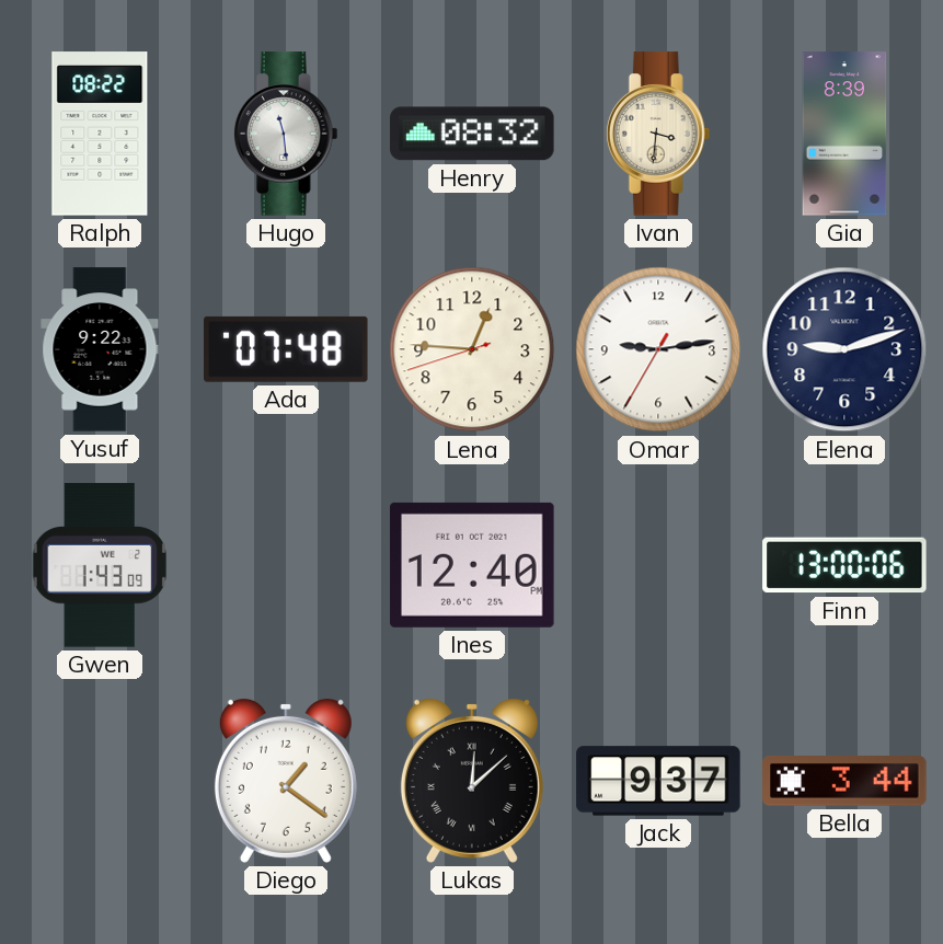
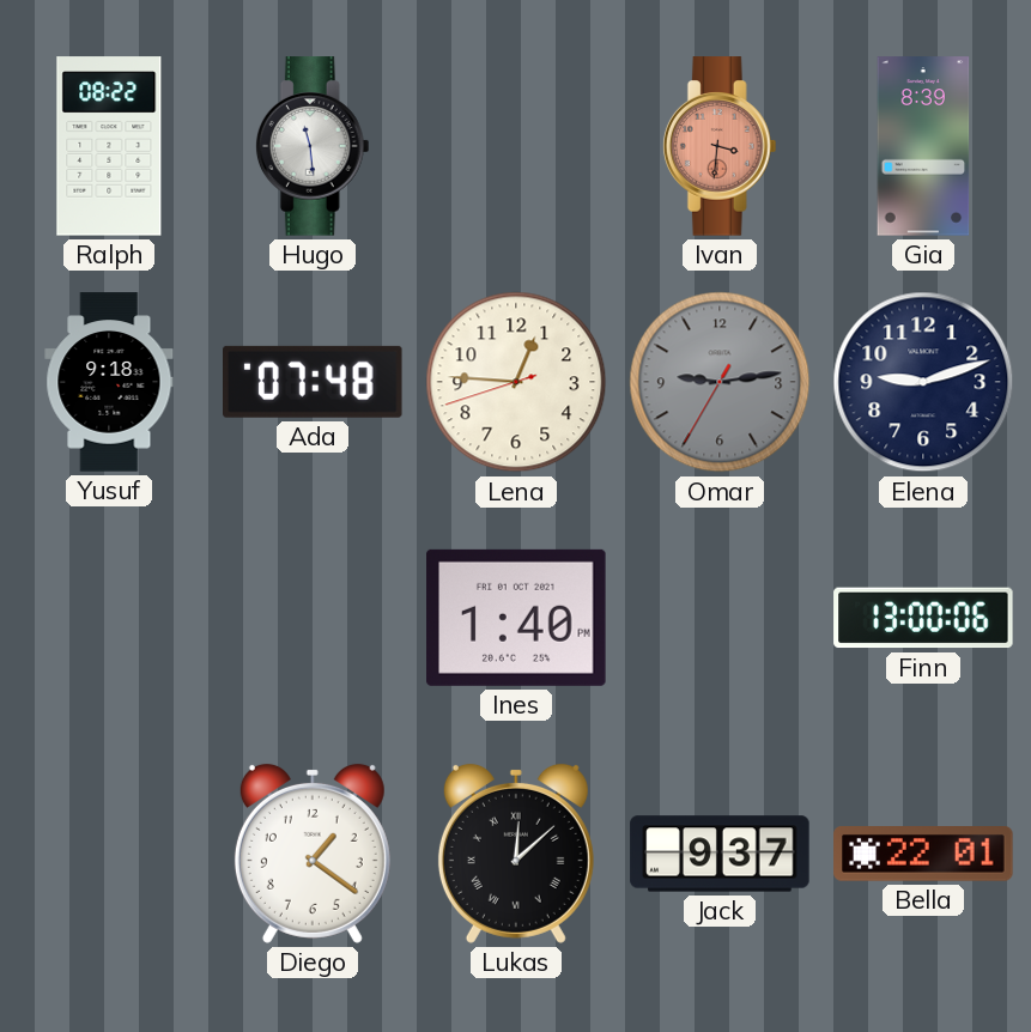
Henry: 08:32 -> none
Ivan dial: cream -> salmon
Yusuf: 9:22 -> 9:18
Omar dial: white -> grey
Gwen: 1:43 -> none
Ines: 12:40 -> 1:40
Bella: 3:44 -> 22:01
